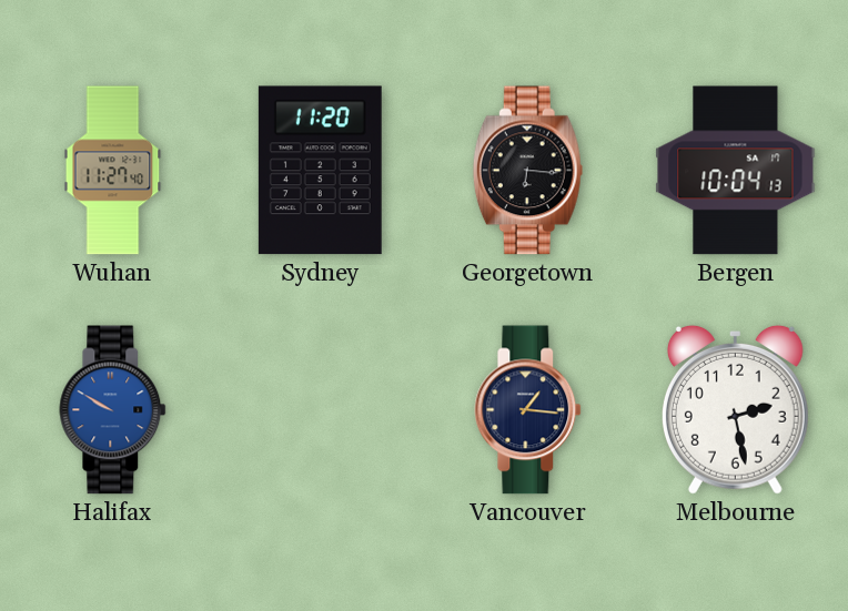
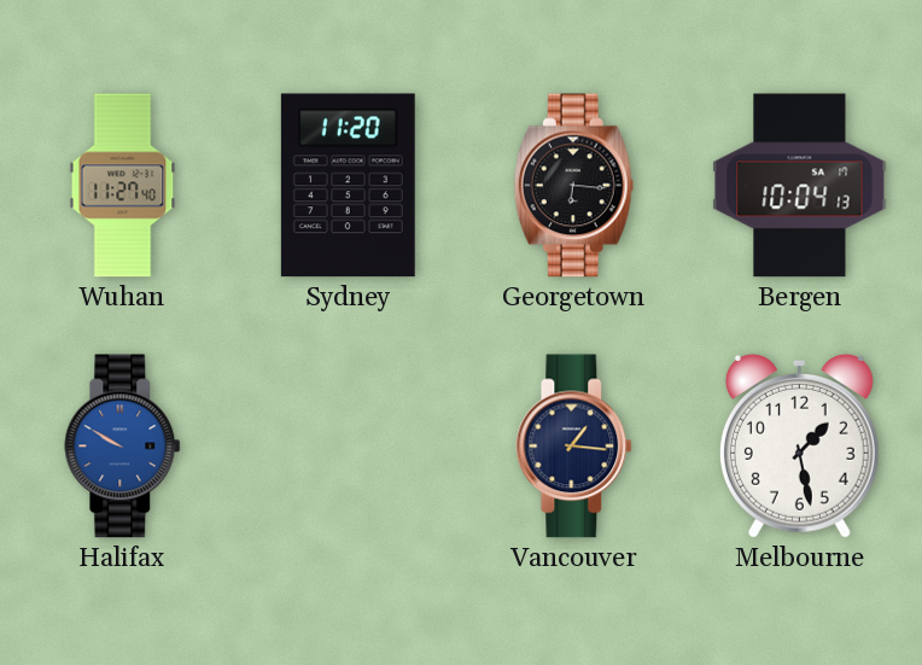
Melbourne: 2:28 -> 1:28
